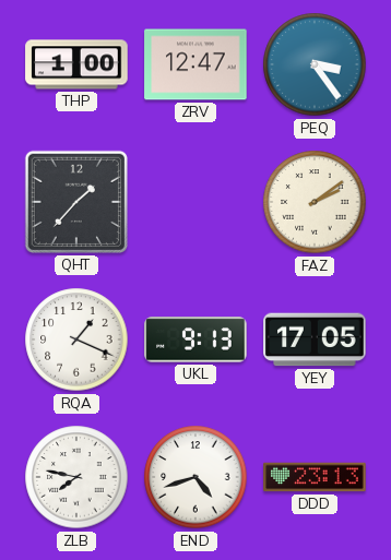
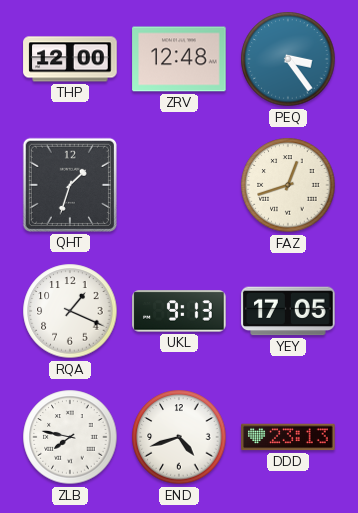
THP: 1:00 -> 12:00
ZRV: 12:47 -> 12:48
QHT: 1:37 -> 1:33
FAZ: 2:09 -> 12:42
